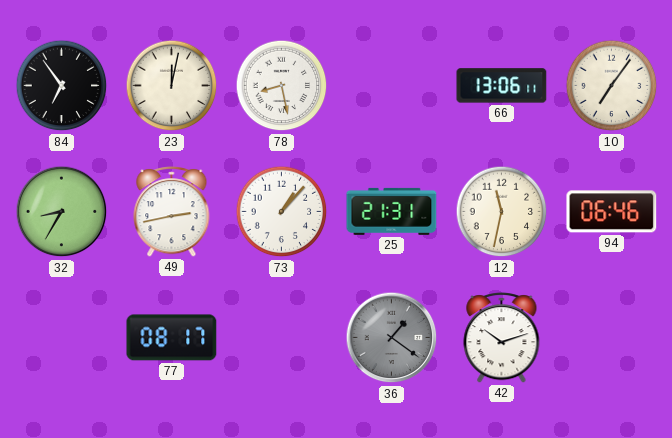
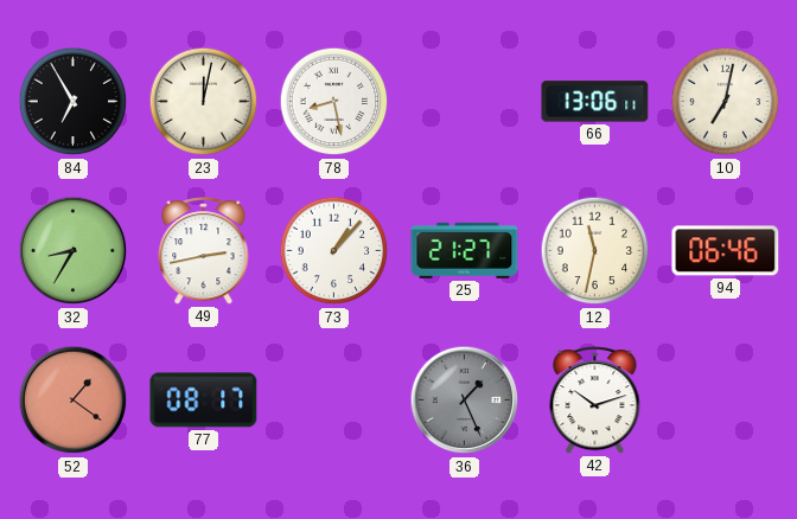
84: 6:54 -> 6:55
10: 7:06 -> 7:02
25: 21:31 -> 21:27
52: none -> 1:21
36: 1:21 -> 1:26
